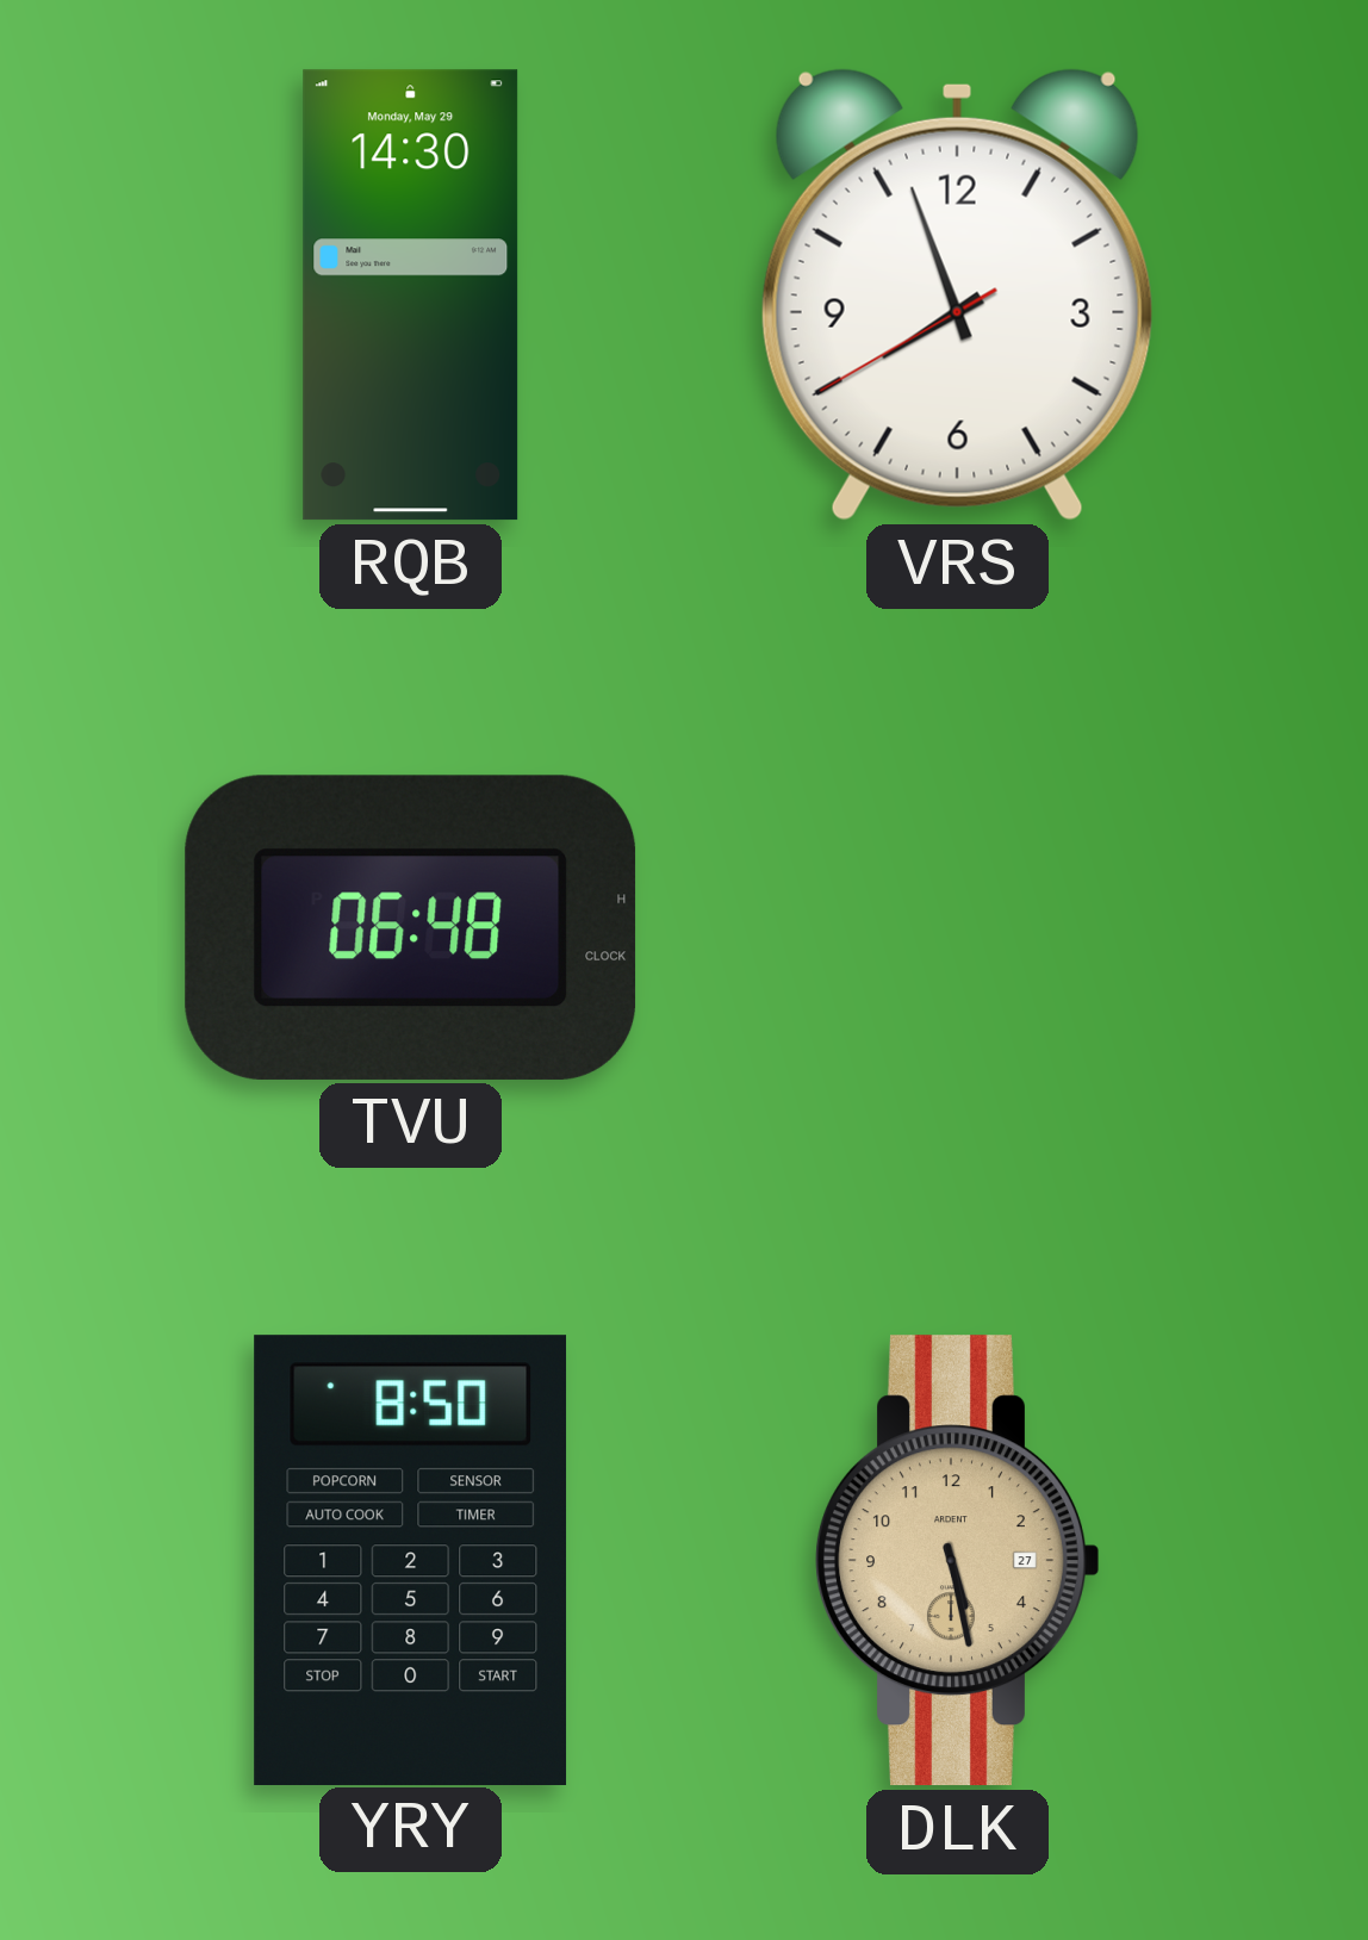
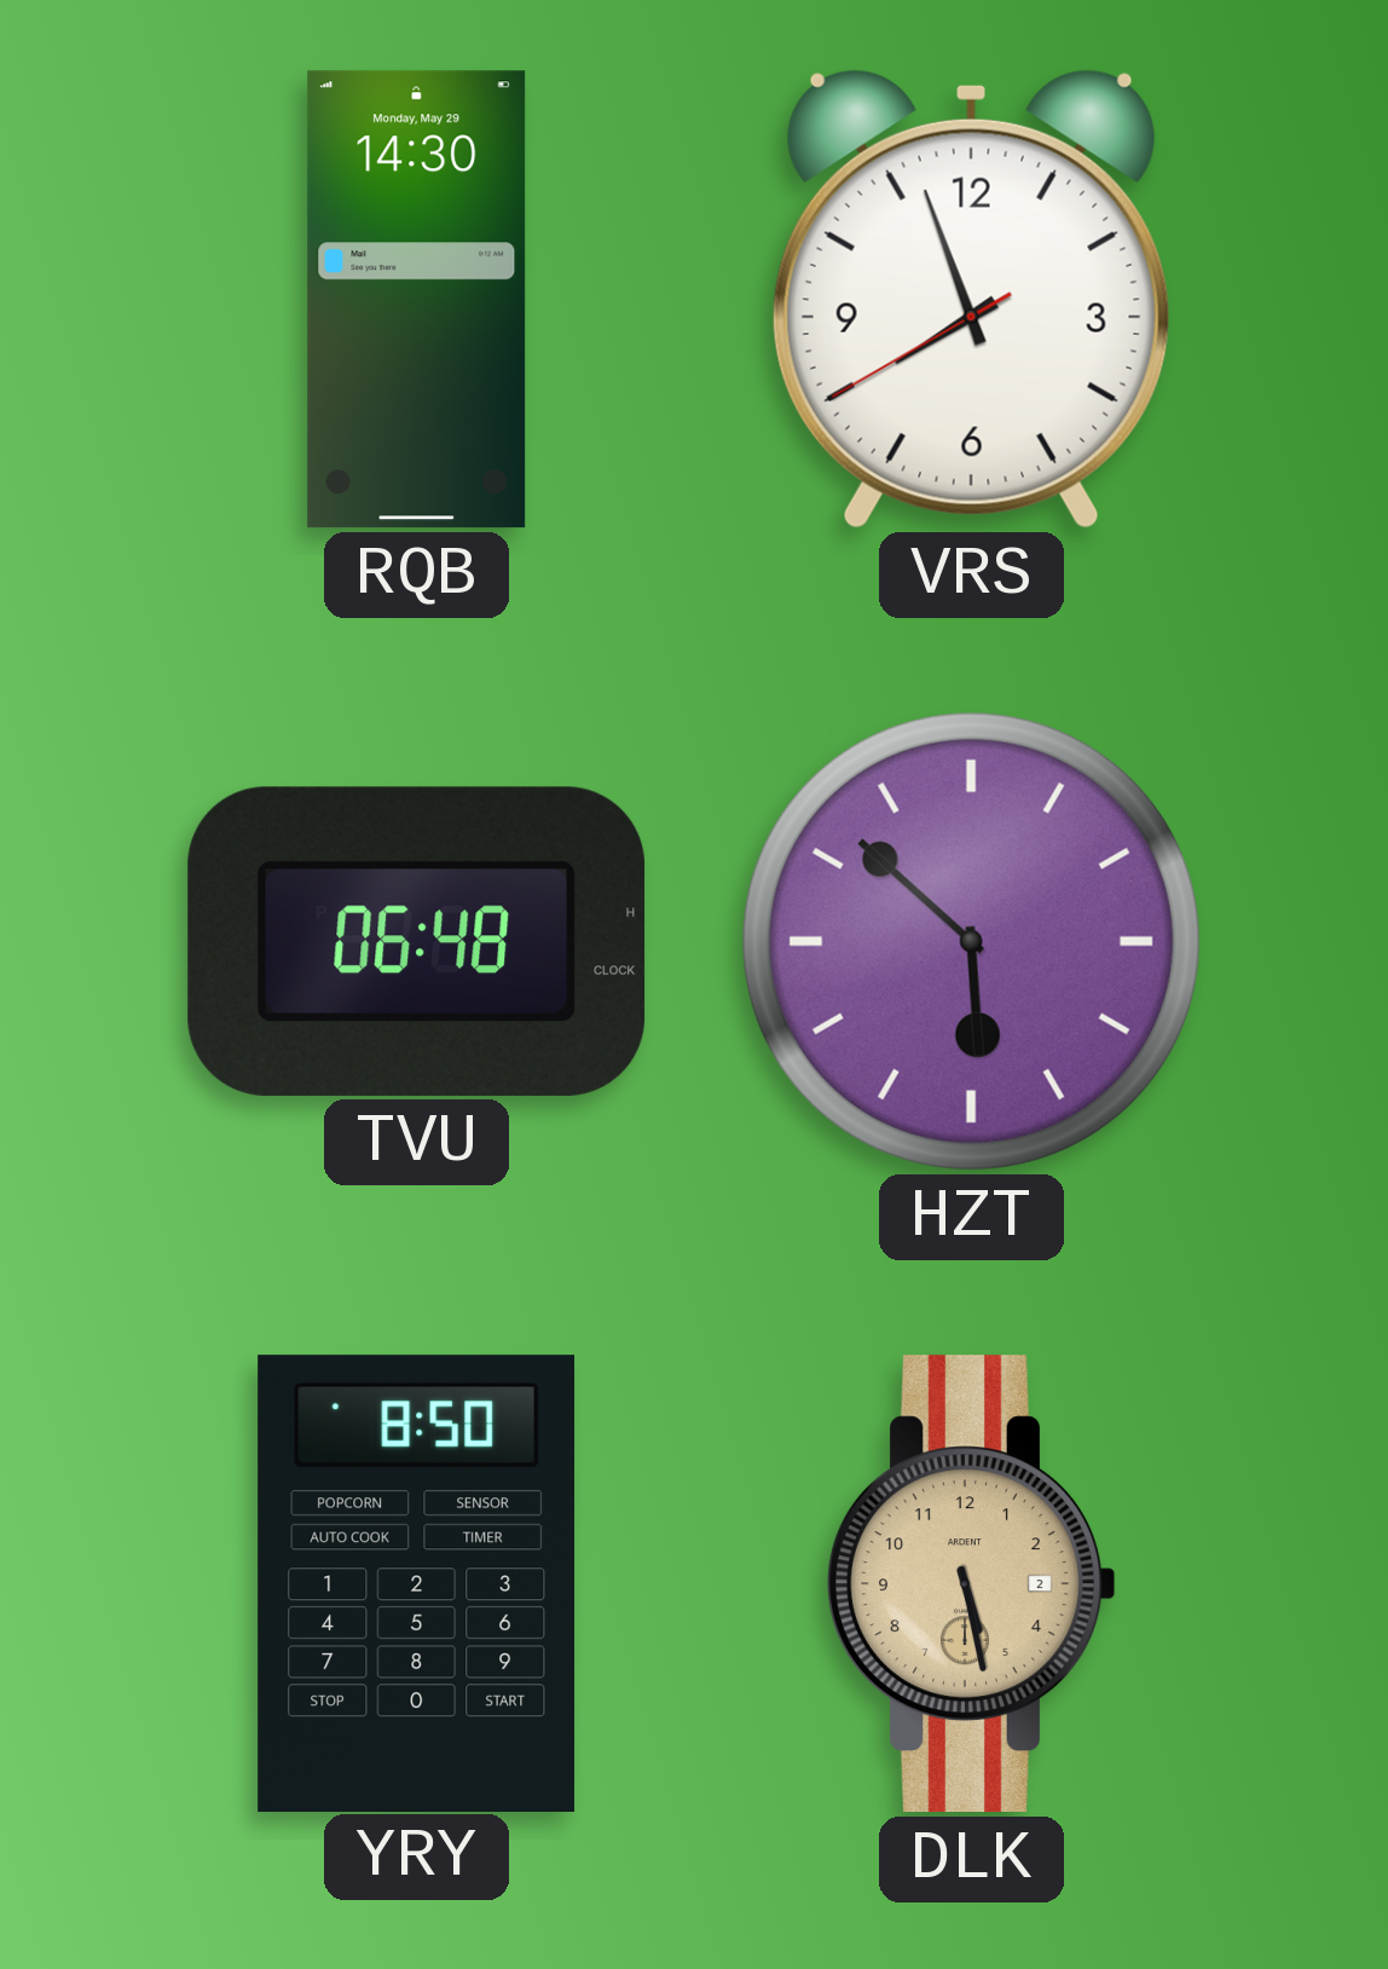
HZT: none -> 5:52
DLK date: 27 -> 2
